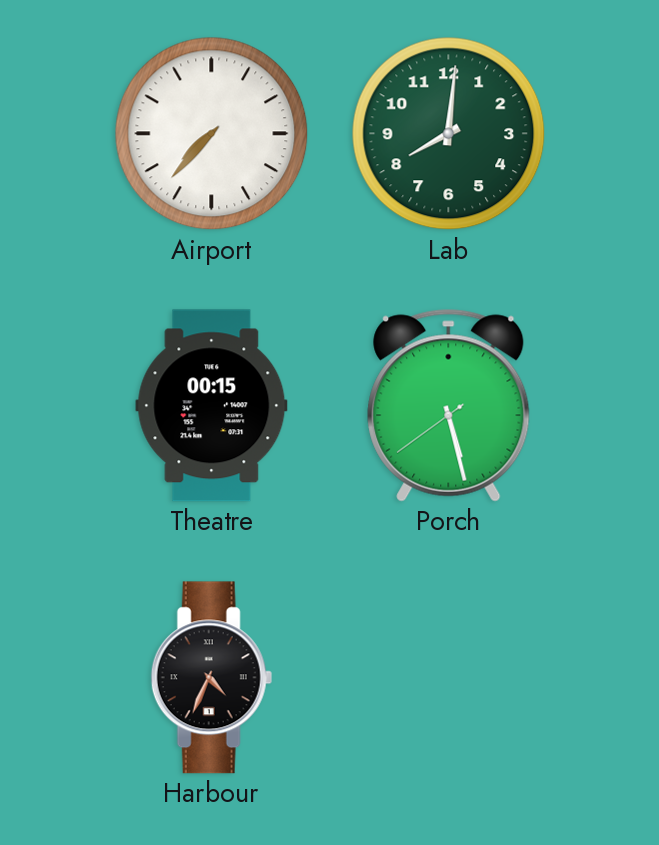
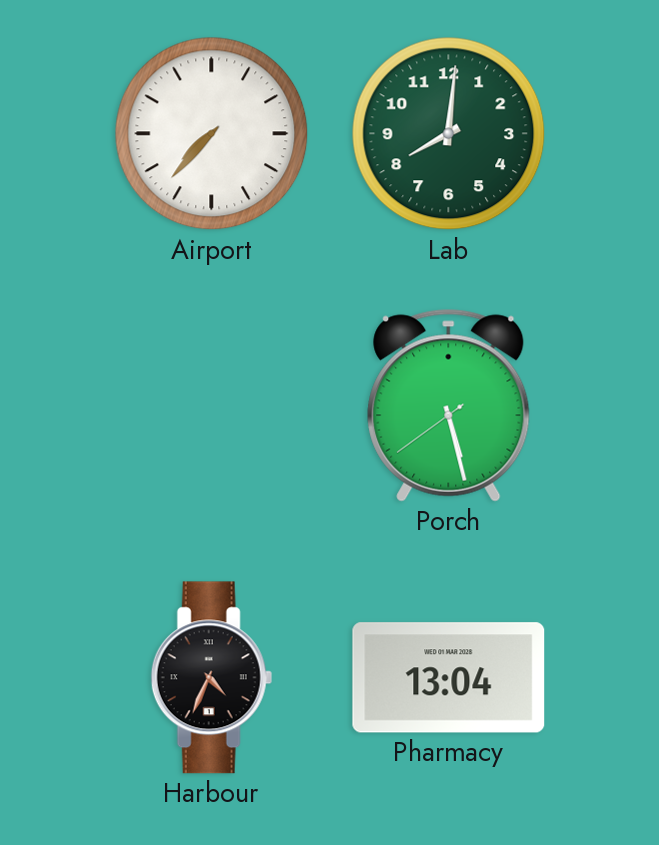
Theatre: 00:15 -> none
Pharmacy: none -> 13:04
